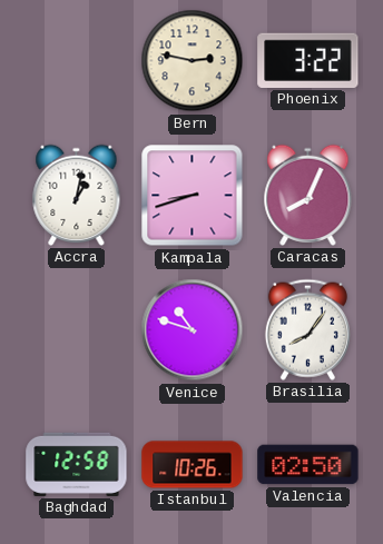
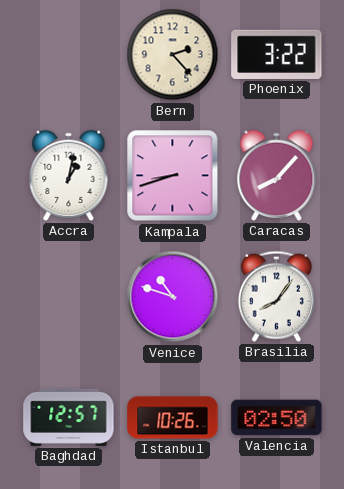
Bern: 2:47 -> 2:23
Caracas: 8:04 -> 8:07
Baghdad: 12:58 -> 12:57
